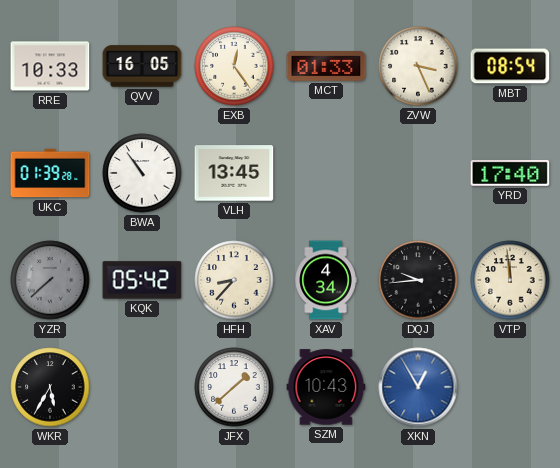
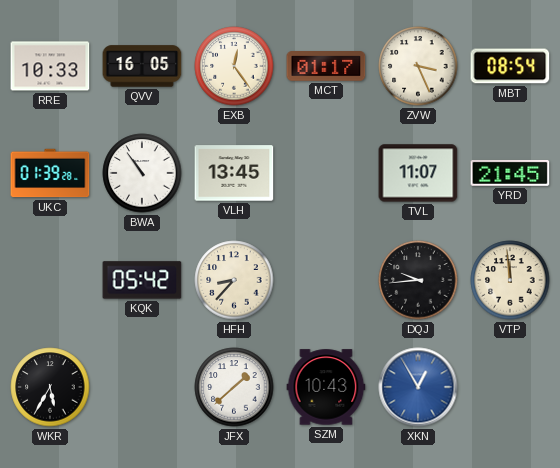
MCT: 01:33 -> 01:17
TVL: none -> 11:07
YRD: 17:40 -> 21:45
YZR: 7:38 -> none
XAV: 4:34 -> none
